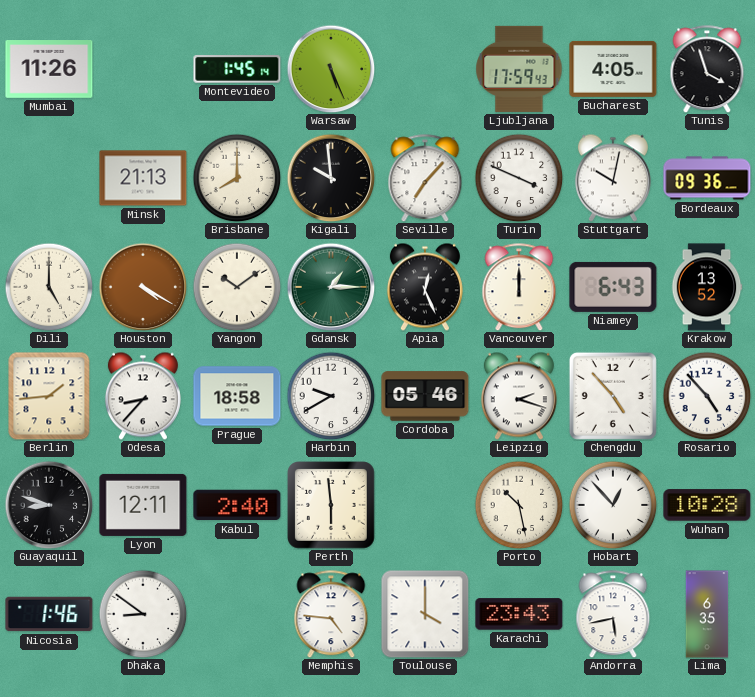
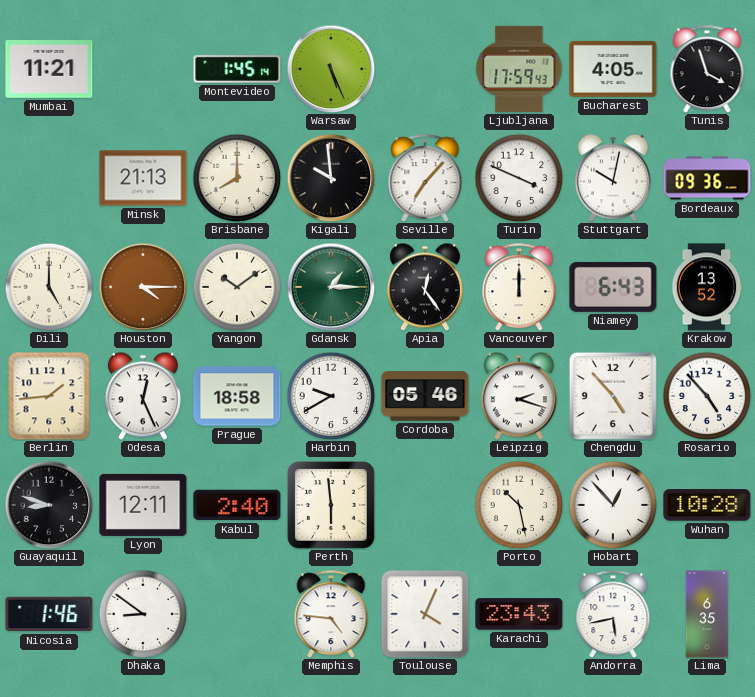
Mumbai: 11:26 -> 11:21
Houston: 4:20 -> 4:15
Apia: 12:26 -> 12:24
Odesa: 8:37 -> 12:26
Toulouse: 4:00 -> 4:04
